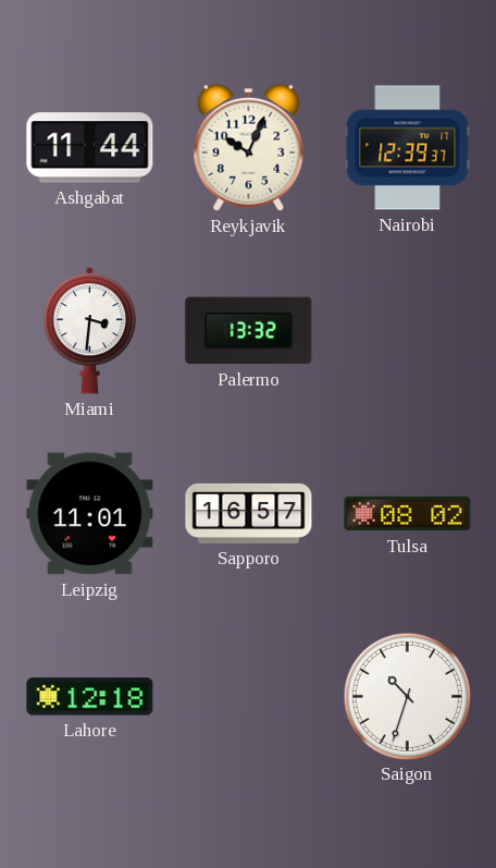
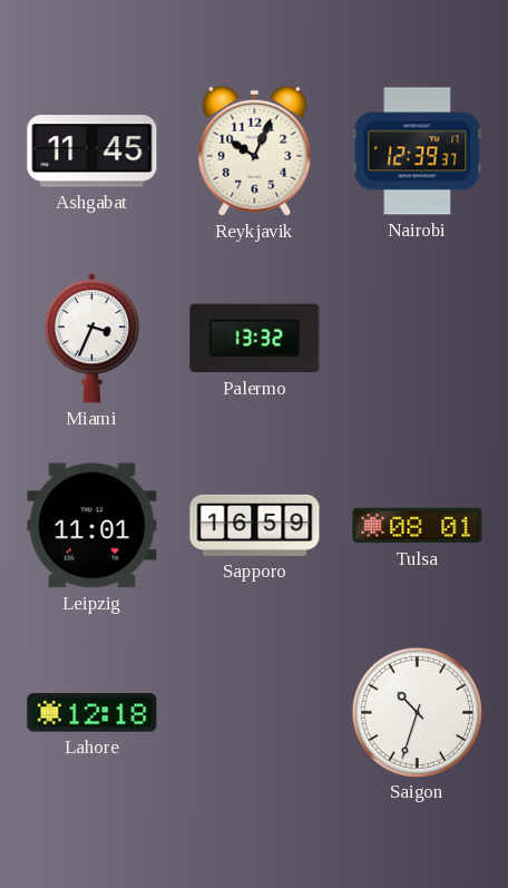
Ashgabat: 11:44 -> 11:45
Miami: 3:31 -> 3:34
Sapporo: 16:57 -> 16:59
Tulsa: 08:02 -> 08:01
